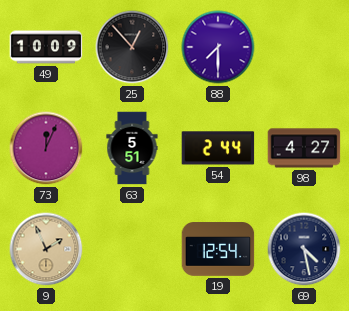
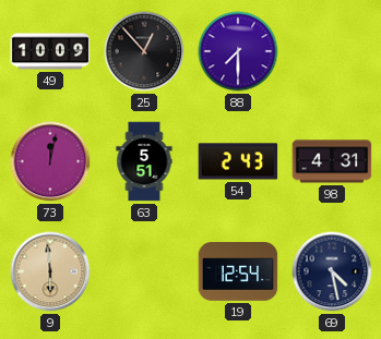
73: 12:04 -> 12:02
54: 2:44 -> 2:43
98: 4:27 -> 4:31
9: 1:56 -> 5:59
